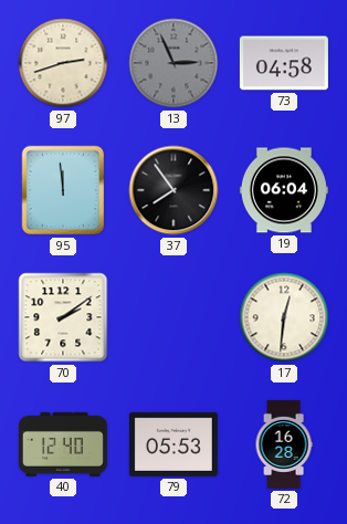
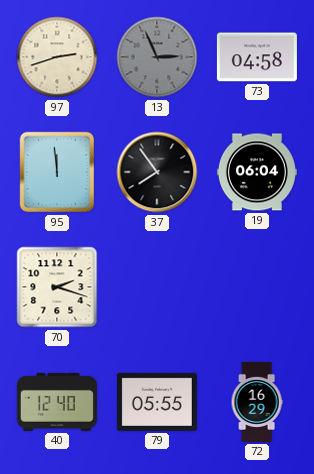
70: 2:09 -> 2:18
17: 12:31 -> none
79: 05:53 -> 05:55
72: 16:28 -> 16:29
